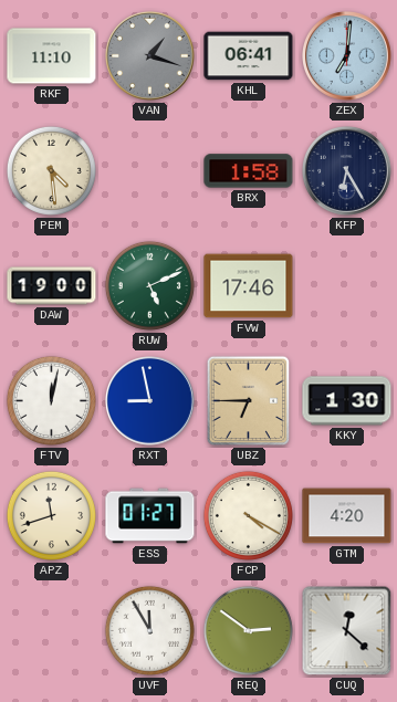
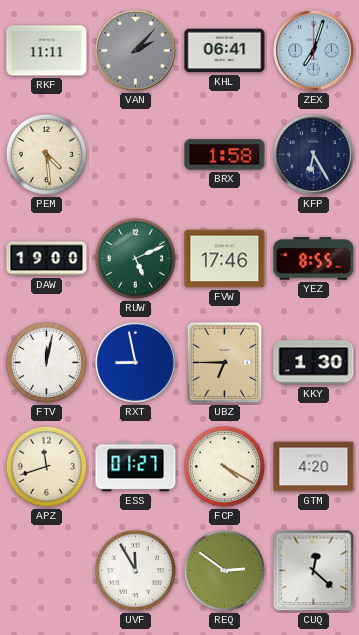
RKF: 11:10 -> 11:11
VAN: 1:18 -> 2:07
ZEX: 7:01 -> 7:03
YEZ: none -> 8:55
